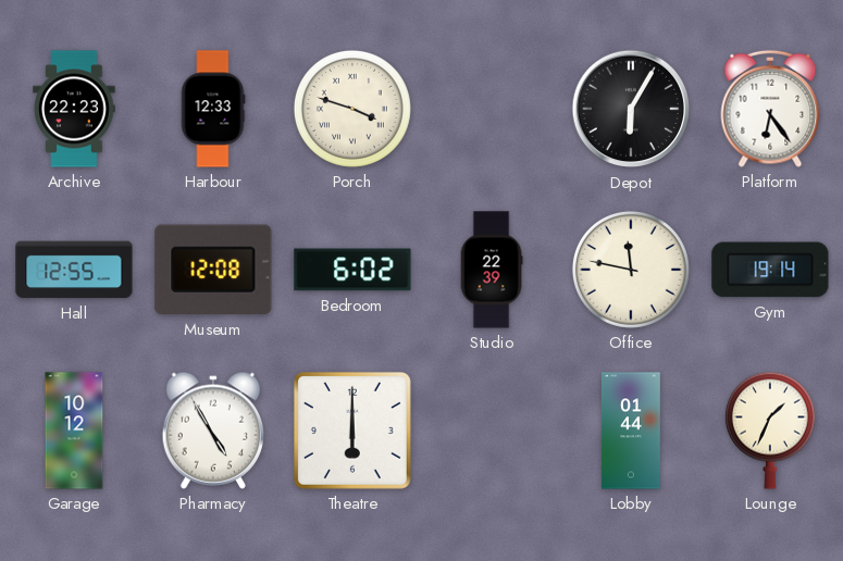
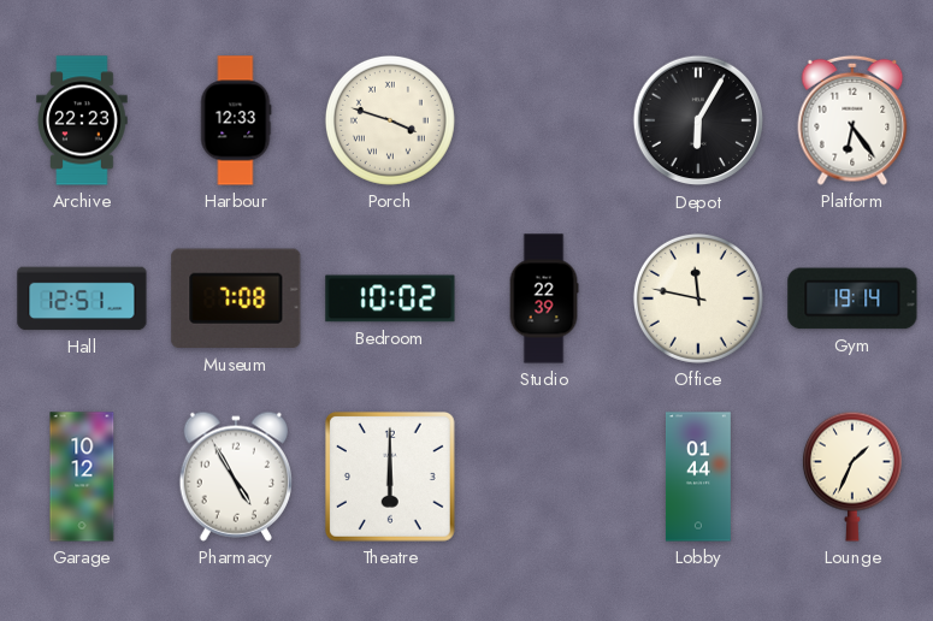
Hall: 12:55 -> 12:51
Museum: 12:08 -> 7:08
Bedroom: 6:02 -> 10:02
